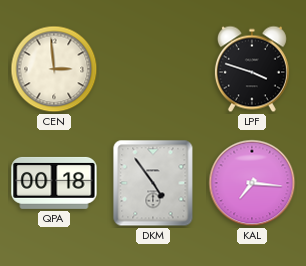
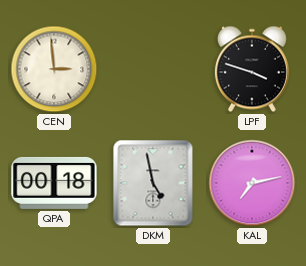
DKM: 4:54 -> 4:58
KAL: 7:16 -> 7:13
